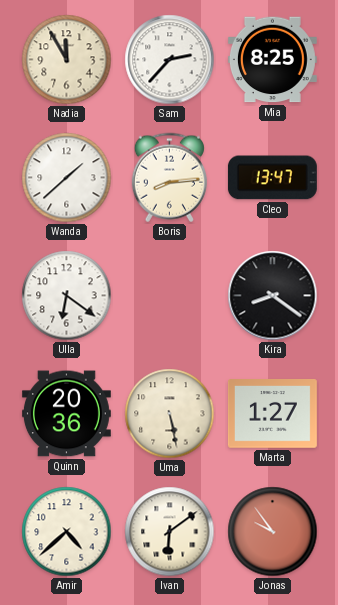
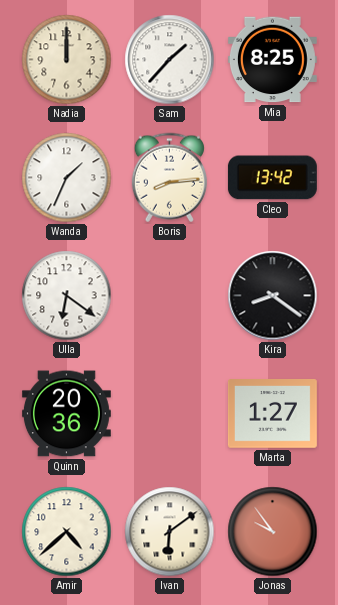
Nadia: 11:55 -> 12:00
Sam: 2:37 -> 1:37
Wanda: 1:38 -> 1:34
Cleo: 13:47 -> 13:42
Uma: 5:28 -> none
